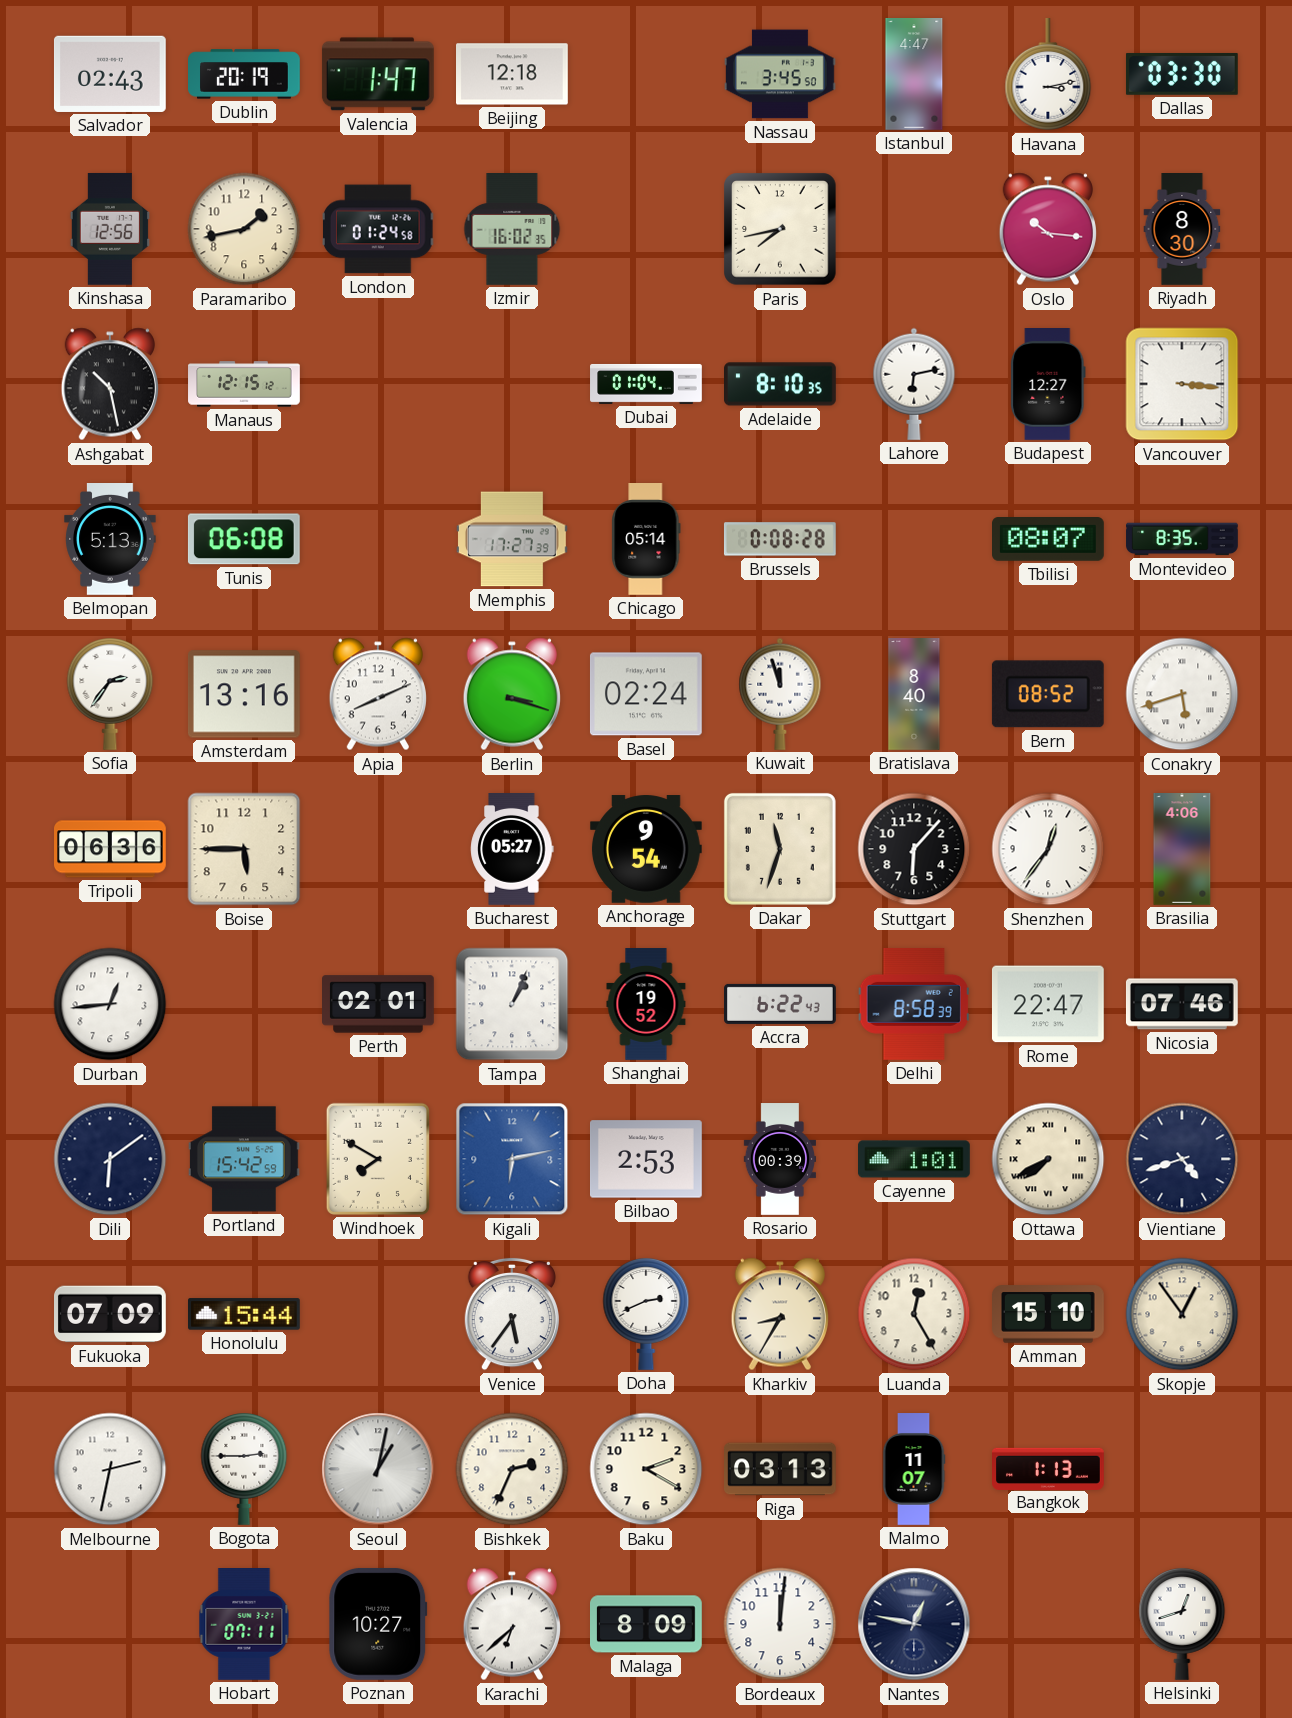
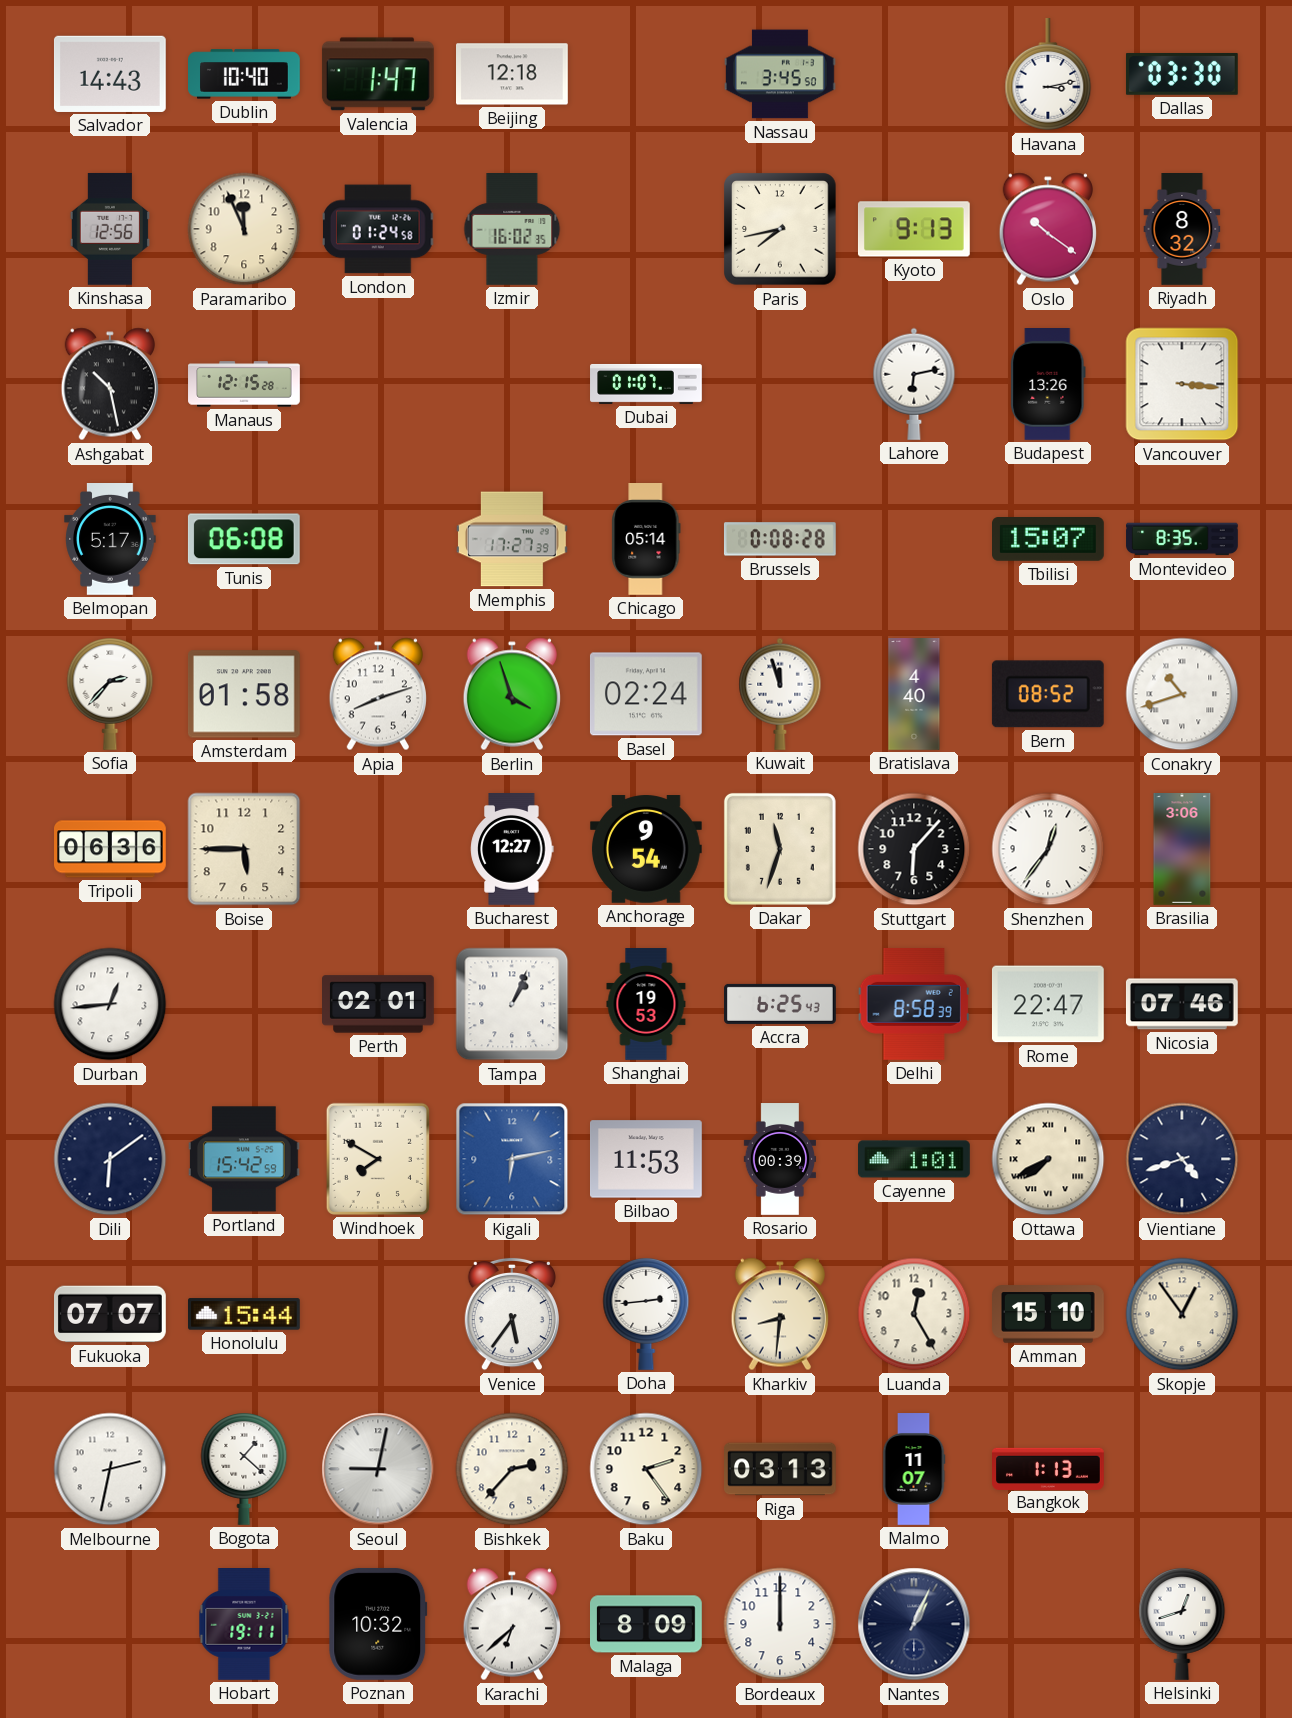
Salvador: 02:43 -> 14:43
Dublin: 20:19 -> 10:40
Istanbul: 4:47 -> none
Paramaribo: 1:43 -> 11:56
Kyoto: none -> 9:13
Oslo: 10:16 -> 10:21
Riyadh: 8:30 -> 8:32
Manaus: 12:15:12 -> 12:15:28
Dubai: 01:04 -> 01:07
Adelaide: 8:10 -> none
Budapest: 12:27 -> 13:26
Belmopan: 5:13 -> 5:17
Tbilisi: 08:07 -> 15:07
Sofia: 2:36 -> 2:37
Amsterdam: 13:16 -> 01:58
Apia: 8:11 -> 8:12
Berlin: 3:18 -> 3:57
Bratislava: 8:40 -> 4:40
Conakry: 5:42 -> 10:42
Bucharest: 05:27 -> 12:27
Brasilia: 4:06 -> 3:06
Shanghai: 19:52 -> 19:53
Accra: 6:22 -> 6:25
Bilbao: 2:53 -> 11:53
Fukuoka: 07:09 -> 07:07
Doha: 2:41 -> 2:44
Kharkiv: 8:35 -> 8:31
Bogota: 2:45 -> 1:22
Seoul: 1:02 -> 9:02
Bishkek: 2:34 -> 2:37
Baku: 2:20 -> 2:24
Hobart: 07:11 -> 19:11
Poznan: 10:27 -> 10:32
Bordeaux: 12:01 -> 12:00
Nantes: 12:47 -> 1:04
